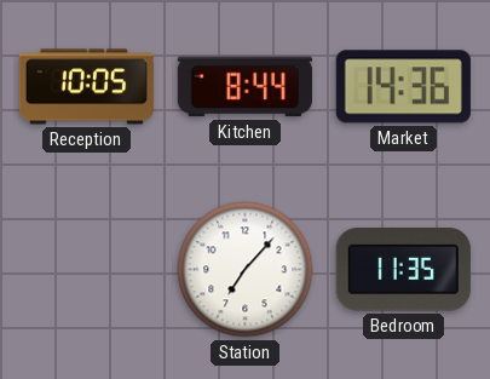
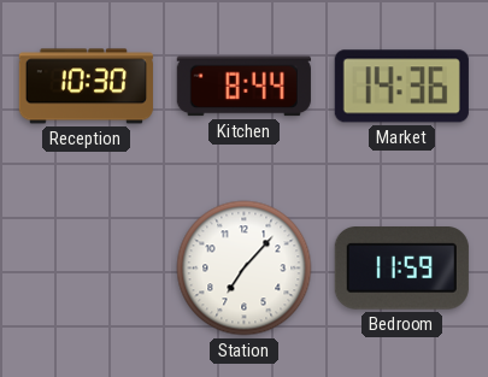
Reception: 10:05 -> 10:30
Bedroom: 11:35 -> 11:59
